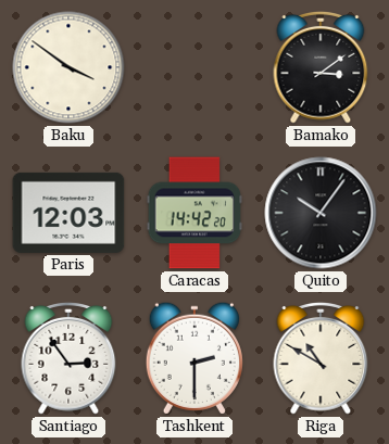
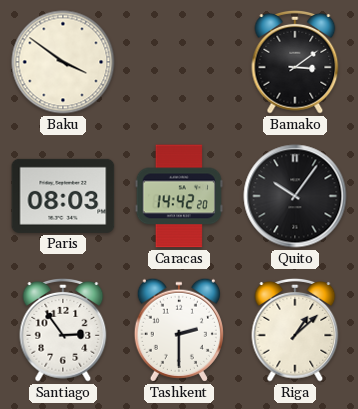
Paris: 12:03 -> 08:03
Riga: 10:50 -> 1:08
